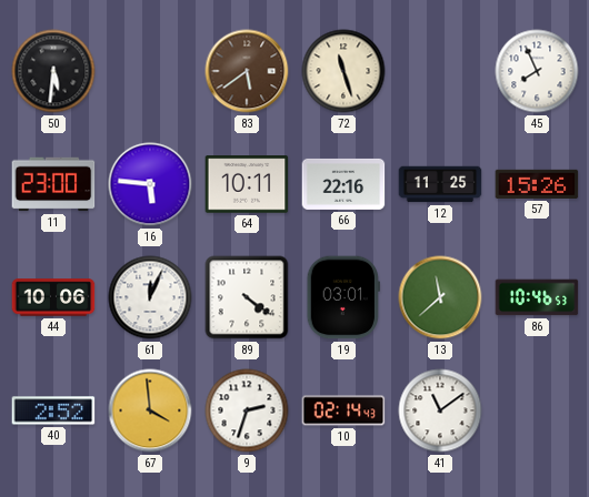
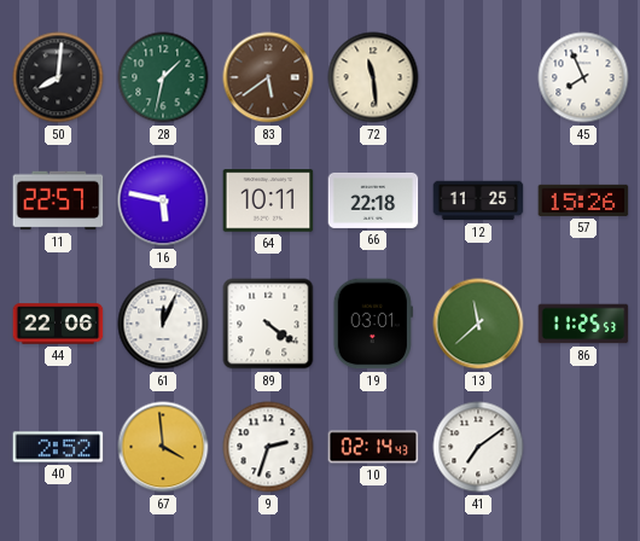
50: 5:31 -> 8:01
28: none -> 1:32
72: 11:27 -> 11:29
11: 23:00 -> 22:57
16: 5:46 -> 5:47
66: 22:16 -> 22:18
44: 10:06 -> 22:06
86: 10:46 -> 11:25
41: 11:09 -> 7:09
